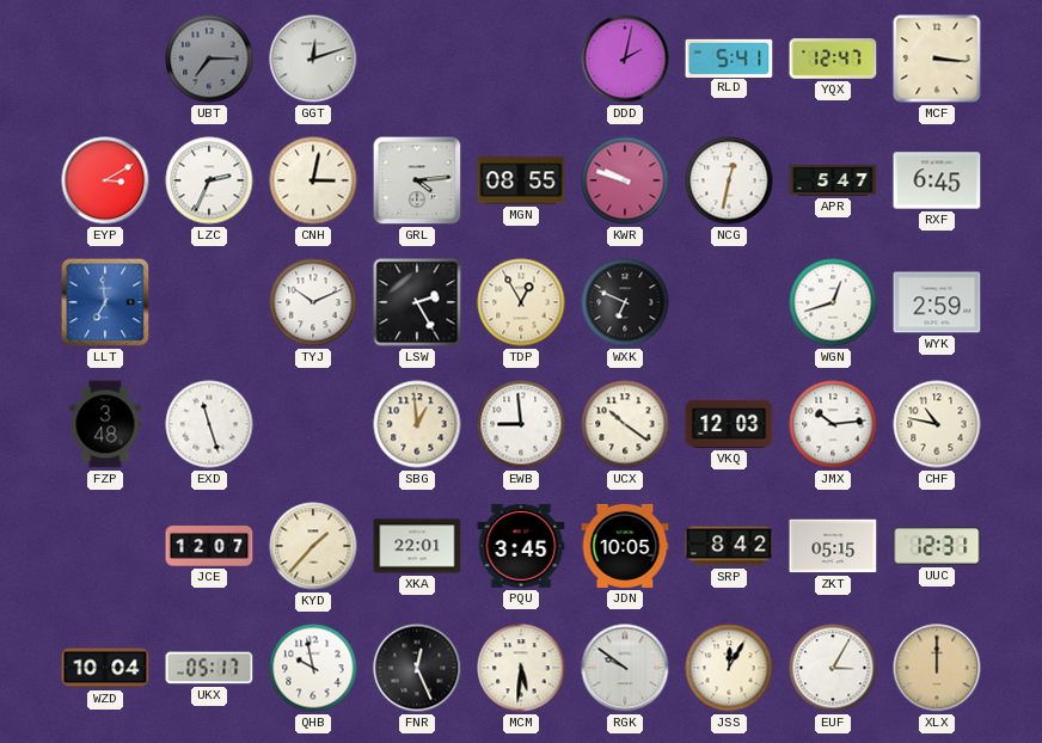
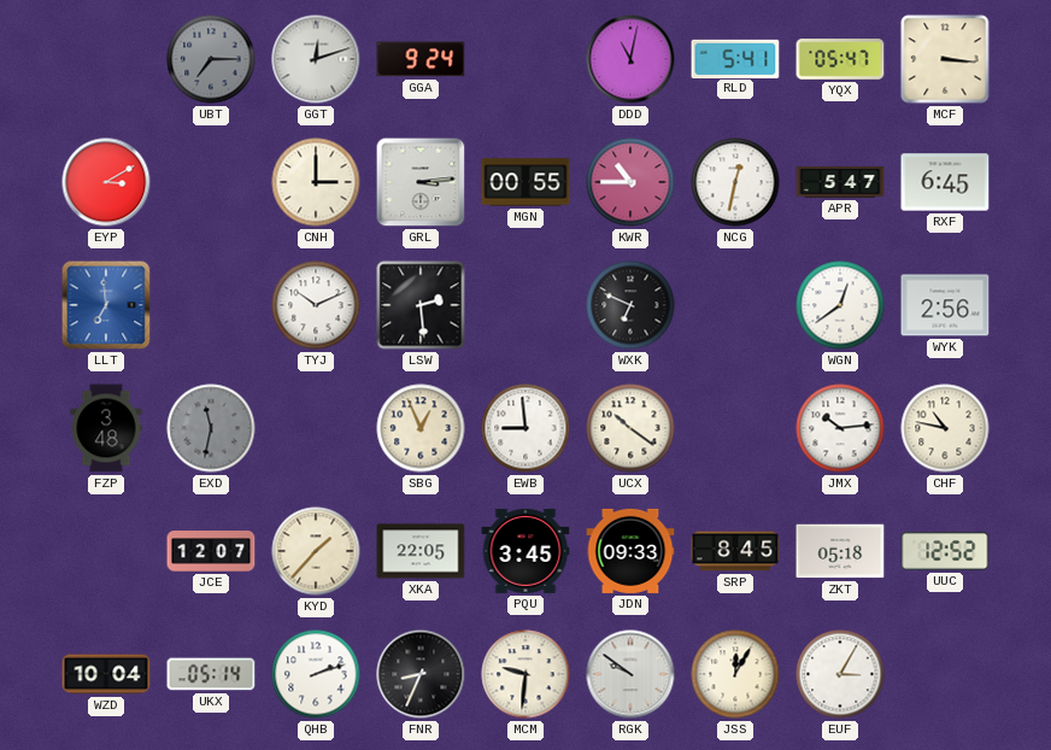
GGA: none -> 9:24
DDD: 2:02 -> 11:02
YQX: 12:47 -> 05:47
LZC: 2:34 -> none
CNH: 3:02 -> 3:00
GRL: 4:14 -> 3:14
MGN: 08:55 -> 00:55
KWR: 9:48 -> 10:45
LSW: 2:25 -> 2:29
TDP: 12:55 -> none
WGN: 12:42 -> 12:39
WYK: 2:59 -> 2:56
EXD: 11:27 -> 11:32
EXD dial: white -> grey
SBG: 12:59 -> 12:56
VKQ: 12:03 -> none
XKA: 22:01 -> 22:05
JDN: 10:05 -> 09:33
SRP: 8:42 -> 8:45
ZKT: 05:15 -> 05:18
UUC: 12:31 -> 12:52
UKX: 05:17 -> 05:14
QHB: 9:58 -> 2:12
FNR: 12:26 -> 8:34
MCM: 5:31 -> 9:31
XLX: 12:00 -> none
